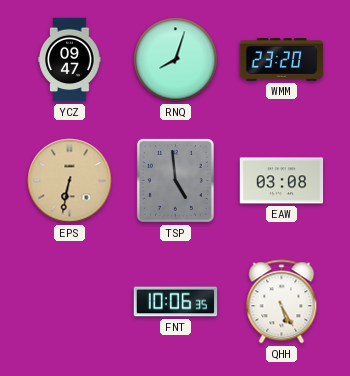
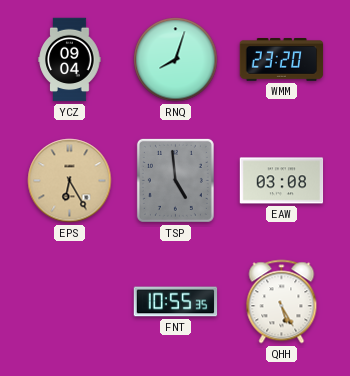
YCZ: 09:47 -> 09:04
EPS: 6:32 -> 6:25
FNT: 10:06 -> 10:55
